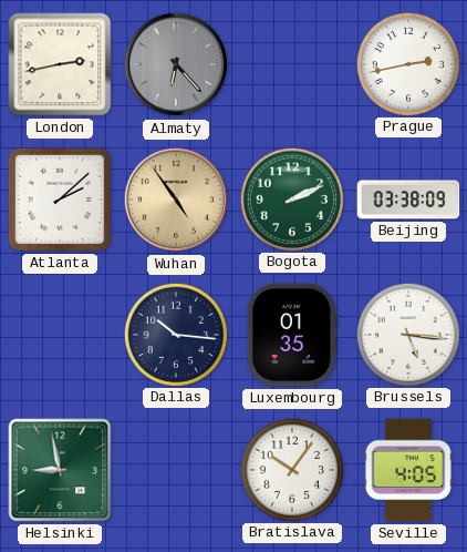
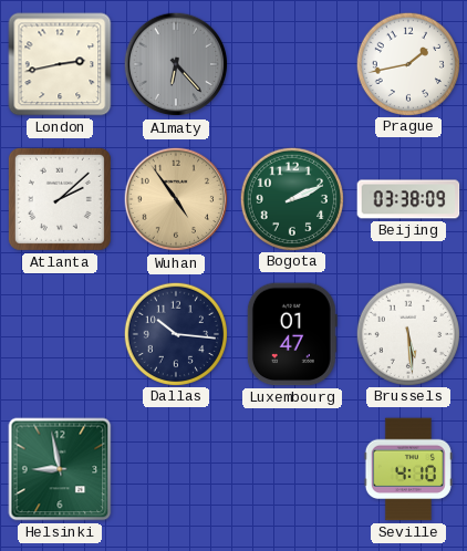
Prague: 2:43 -> 1:43
Luxembourg: 01:35 -> 01:47
Brussels: 5:16 -> 5:29
Bratislava: 10:06 -> none
Seville: 4:05 -> 4:10
